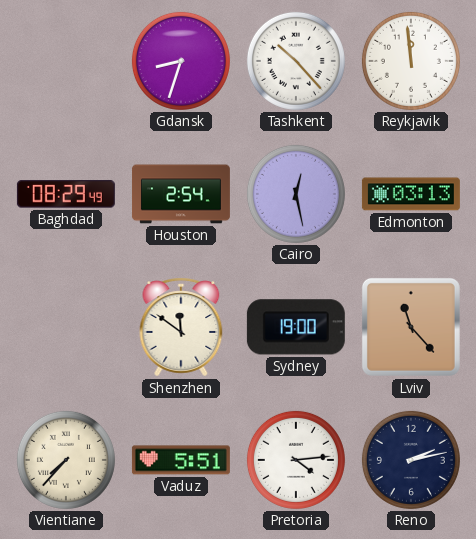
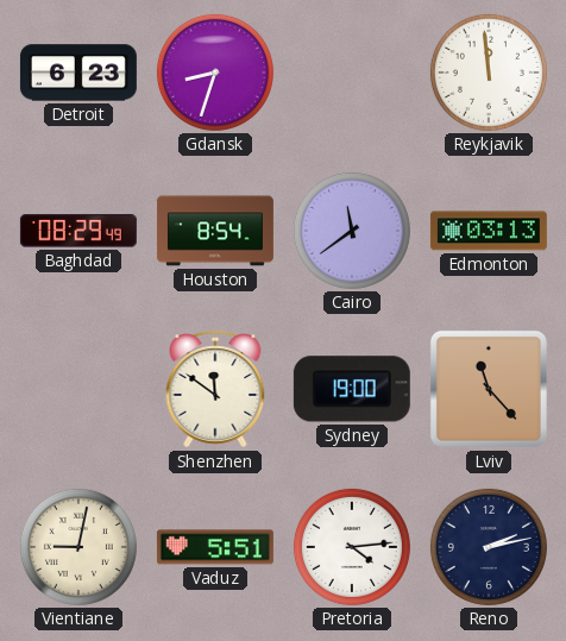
Detroit: none -> 6:23
Tashkent: 10:23 -> none
Houston: 2:54 -> 8:54
Cairo: 12:28 -> 11:39
Vientiane: 7:37 -> 9:02
